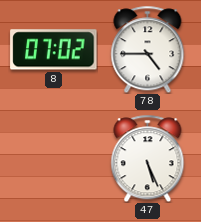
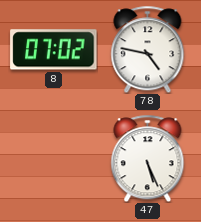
78: 4:45 -> 4:47
